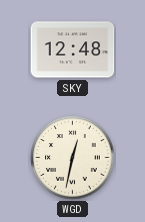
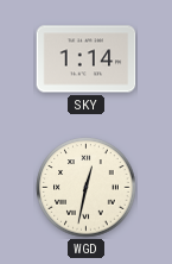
SKY: 12:48 -> 1:14
